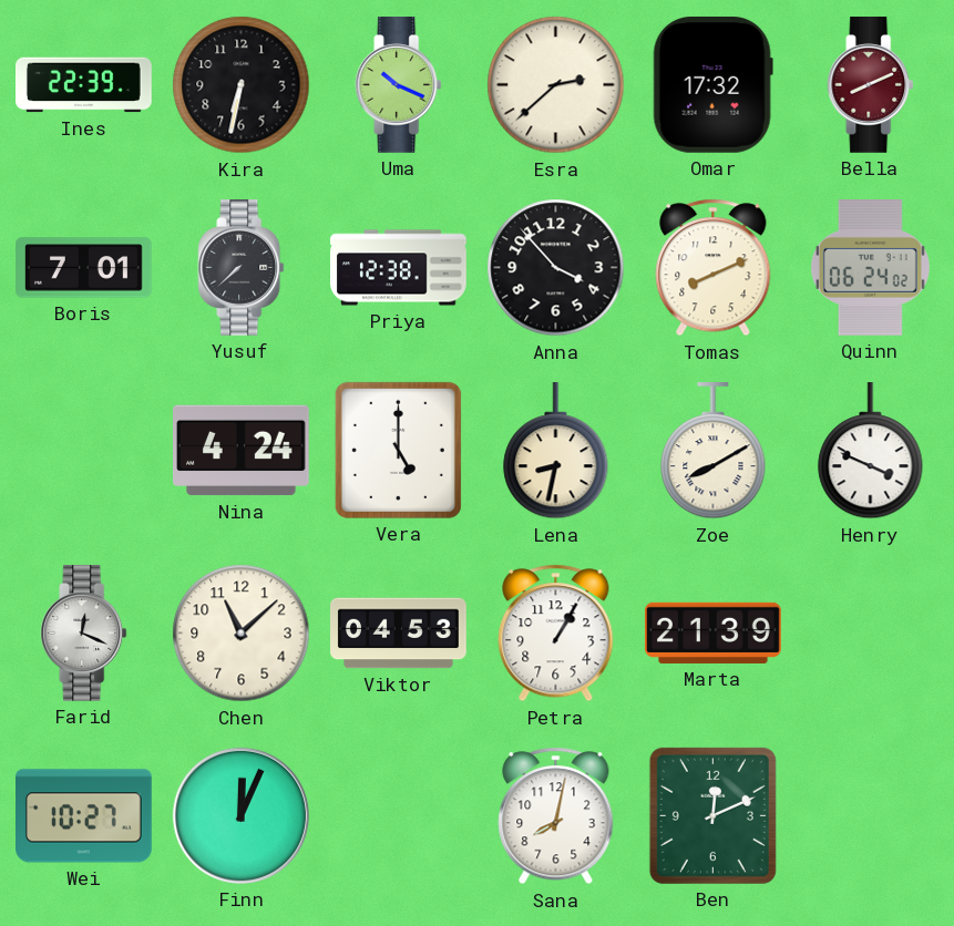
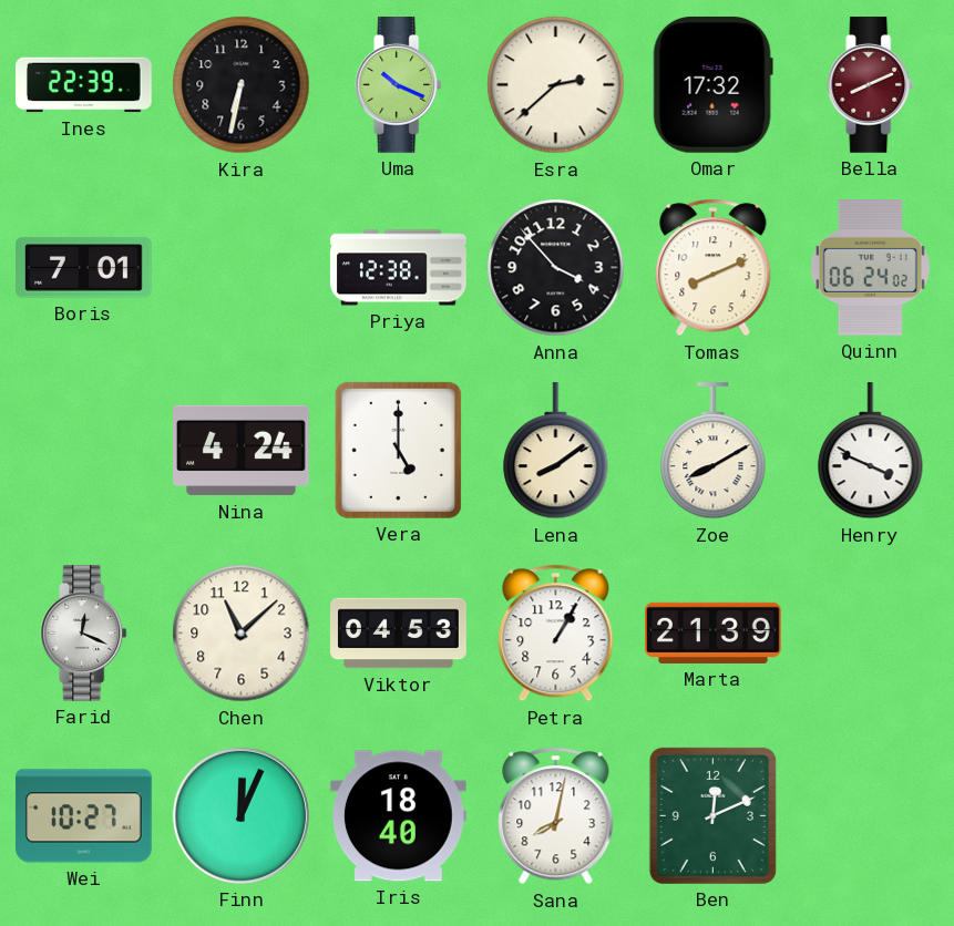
Yusuf: 7:38 -> none
Lena: 8:32 -> 8:09
Iris: none -> 18:40
